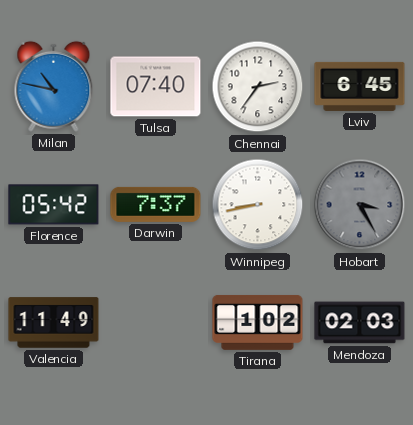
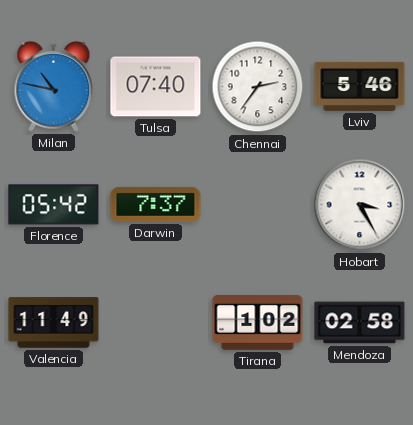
Lviv: 6:45 -> 5:46
Winnipeg: 8:43 -> none
Hobart dial: grey -> white
Mendoza: 02:03 -> 02:58
